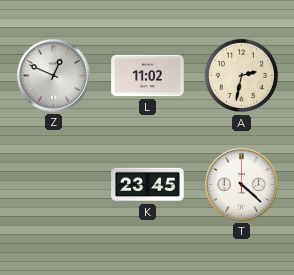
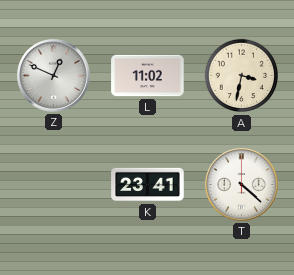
A: 2:32 -> 3:32
K: 23:45 -> 23:41
